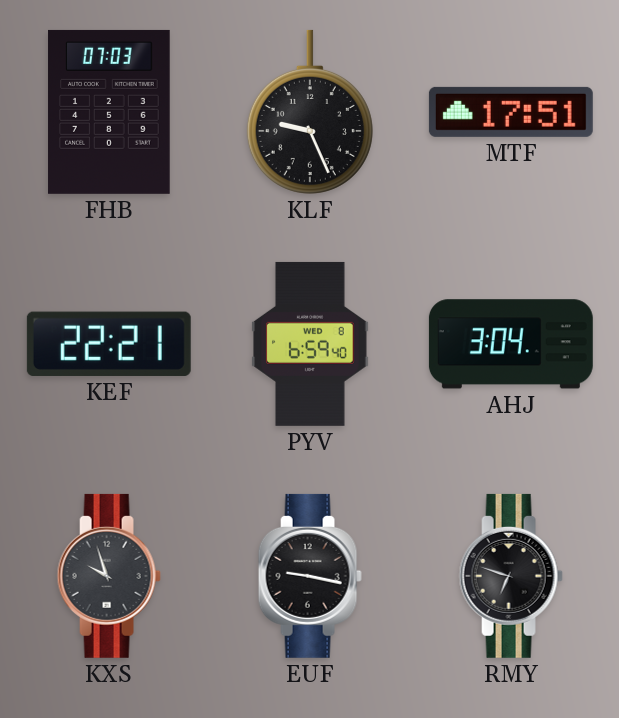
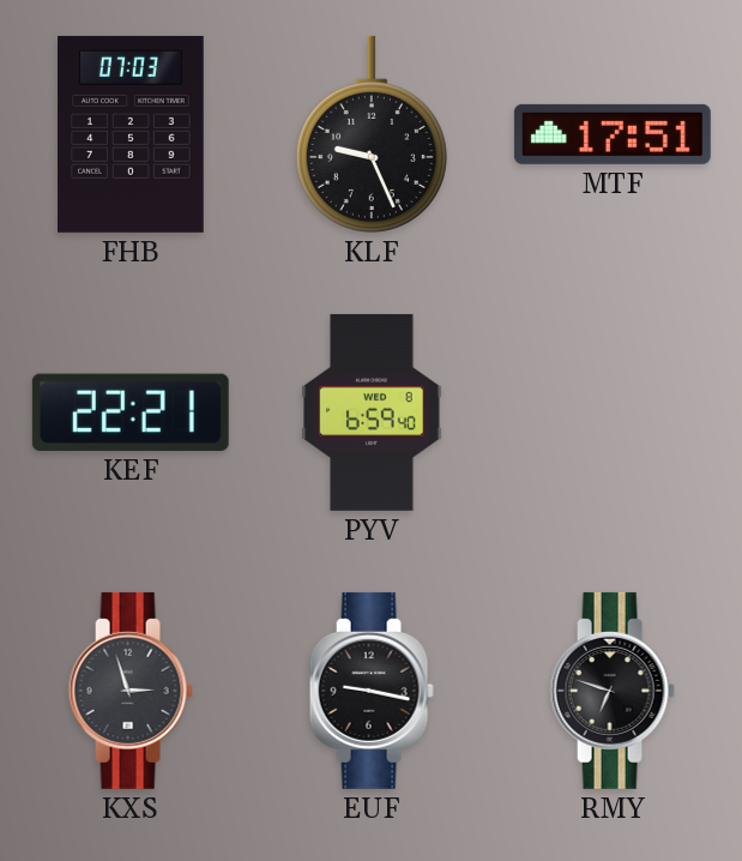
AHJ: 3:04 -> none
KXS: 9:57 -> 2:57
